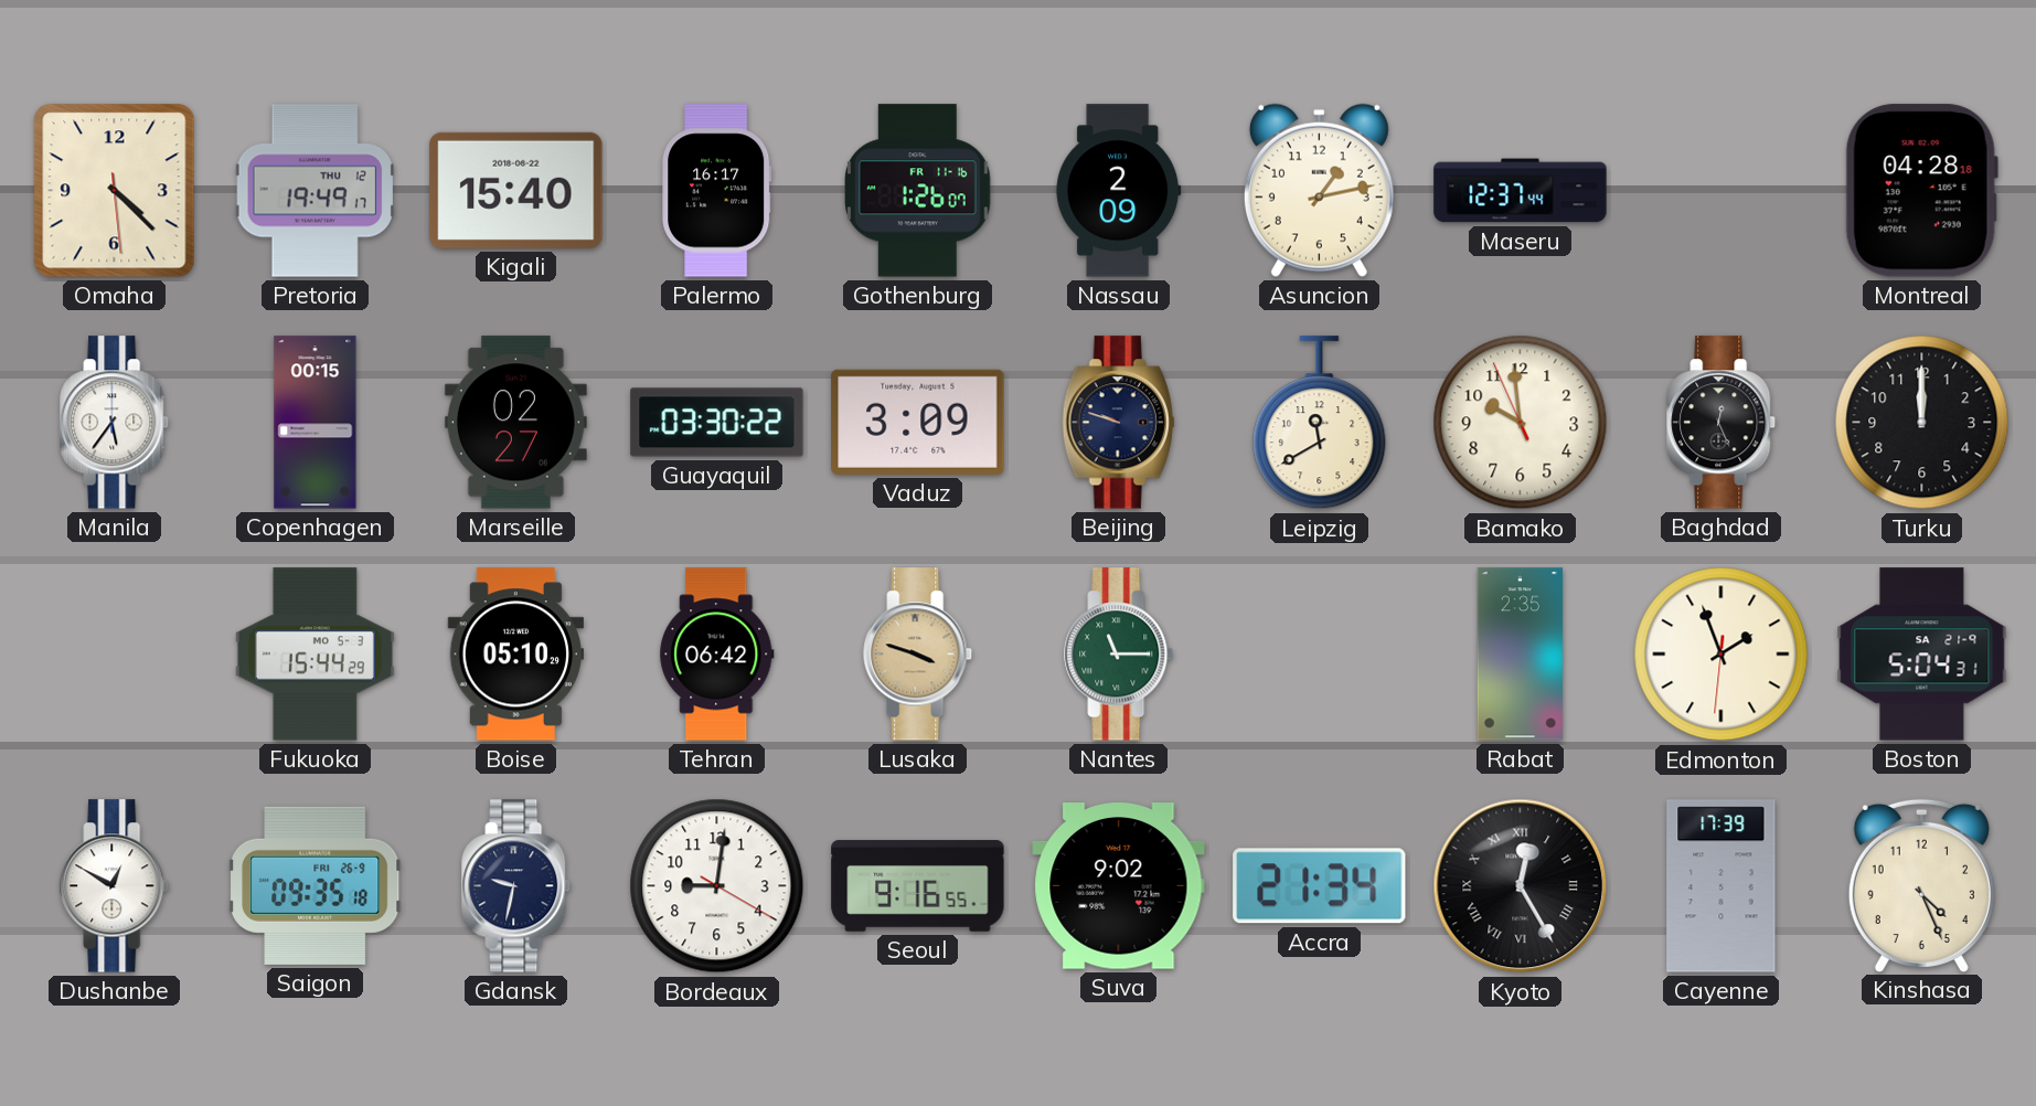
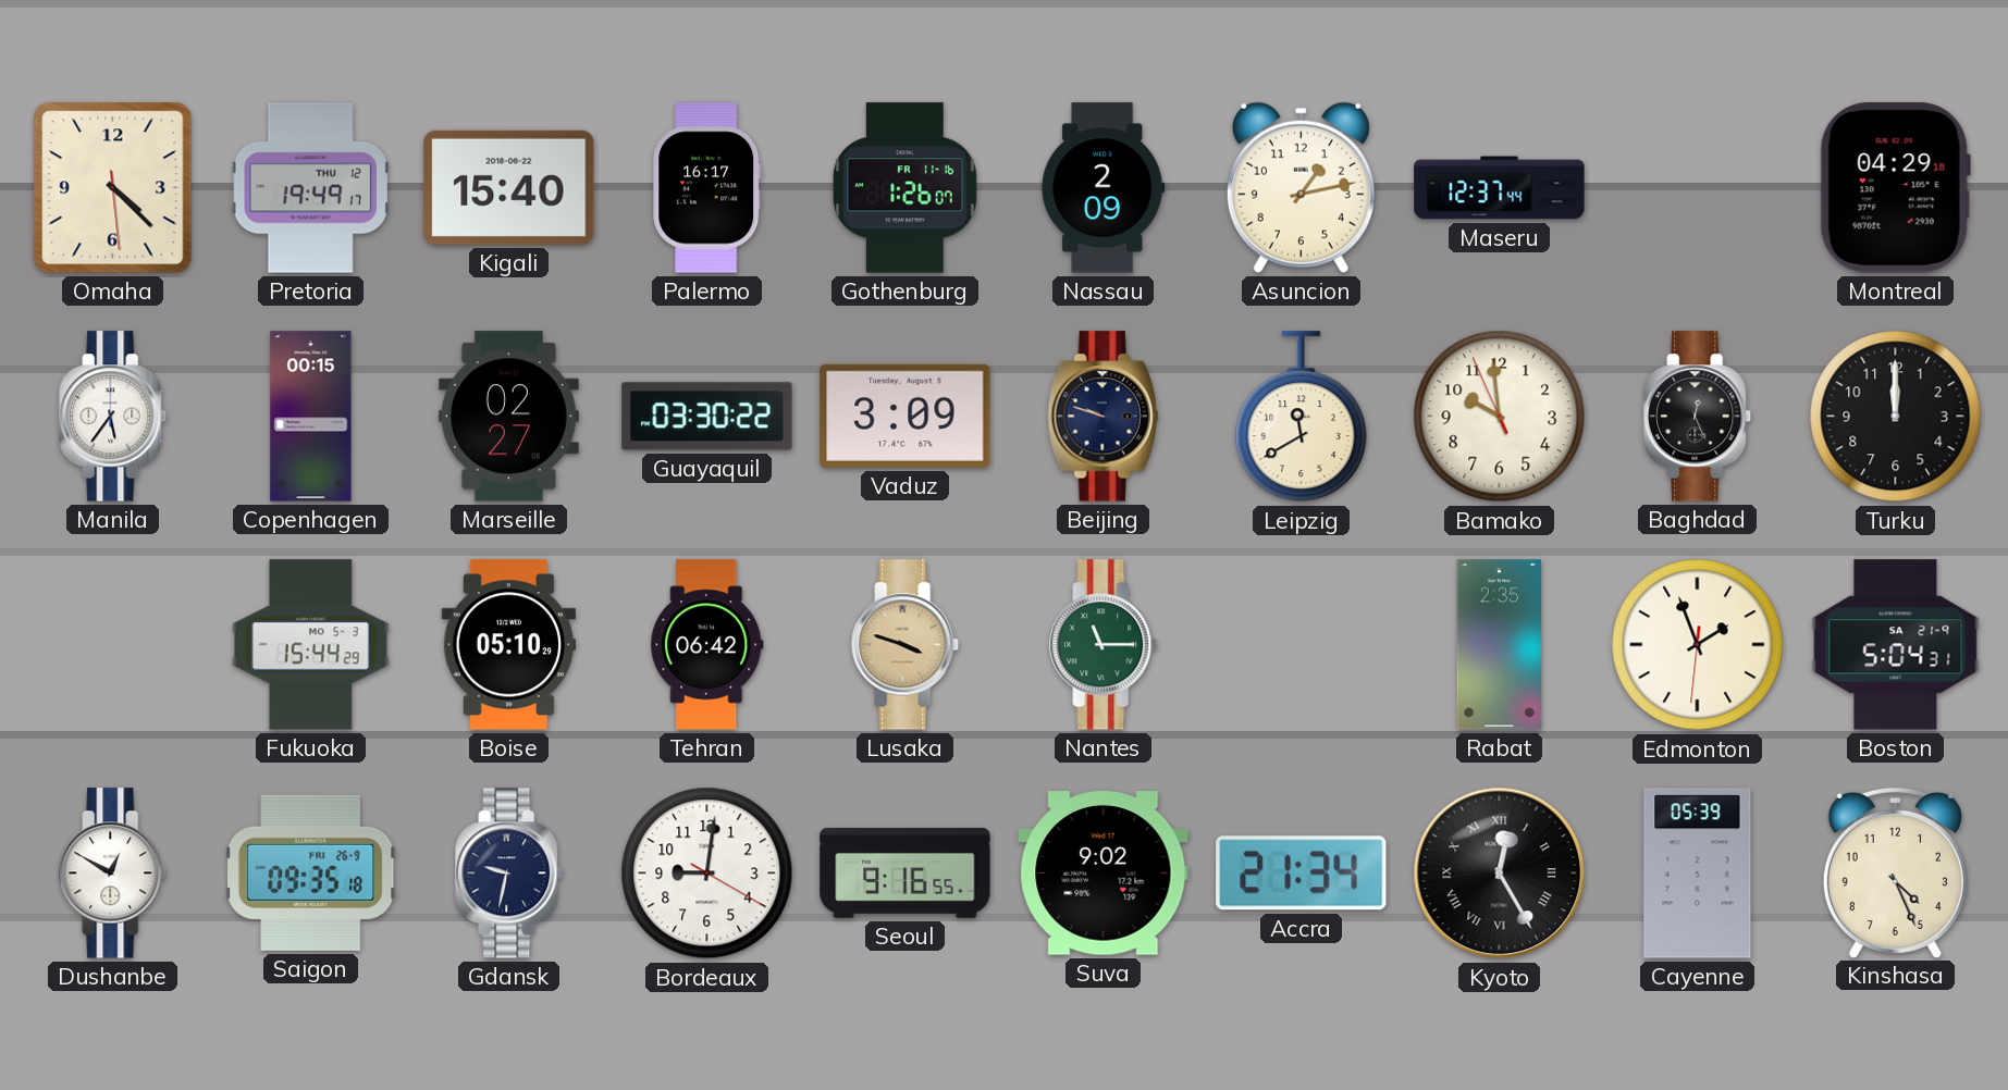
Montreal: 04:28 -> 04:29
Cayenne: 17:39 -> 05:39
